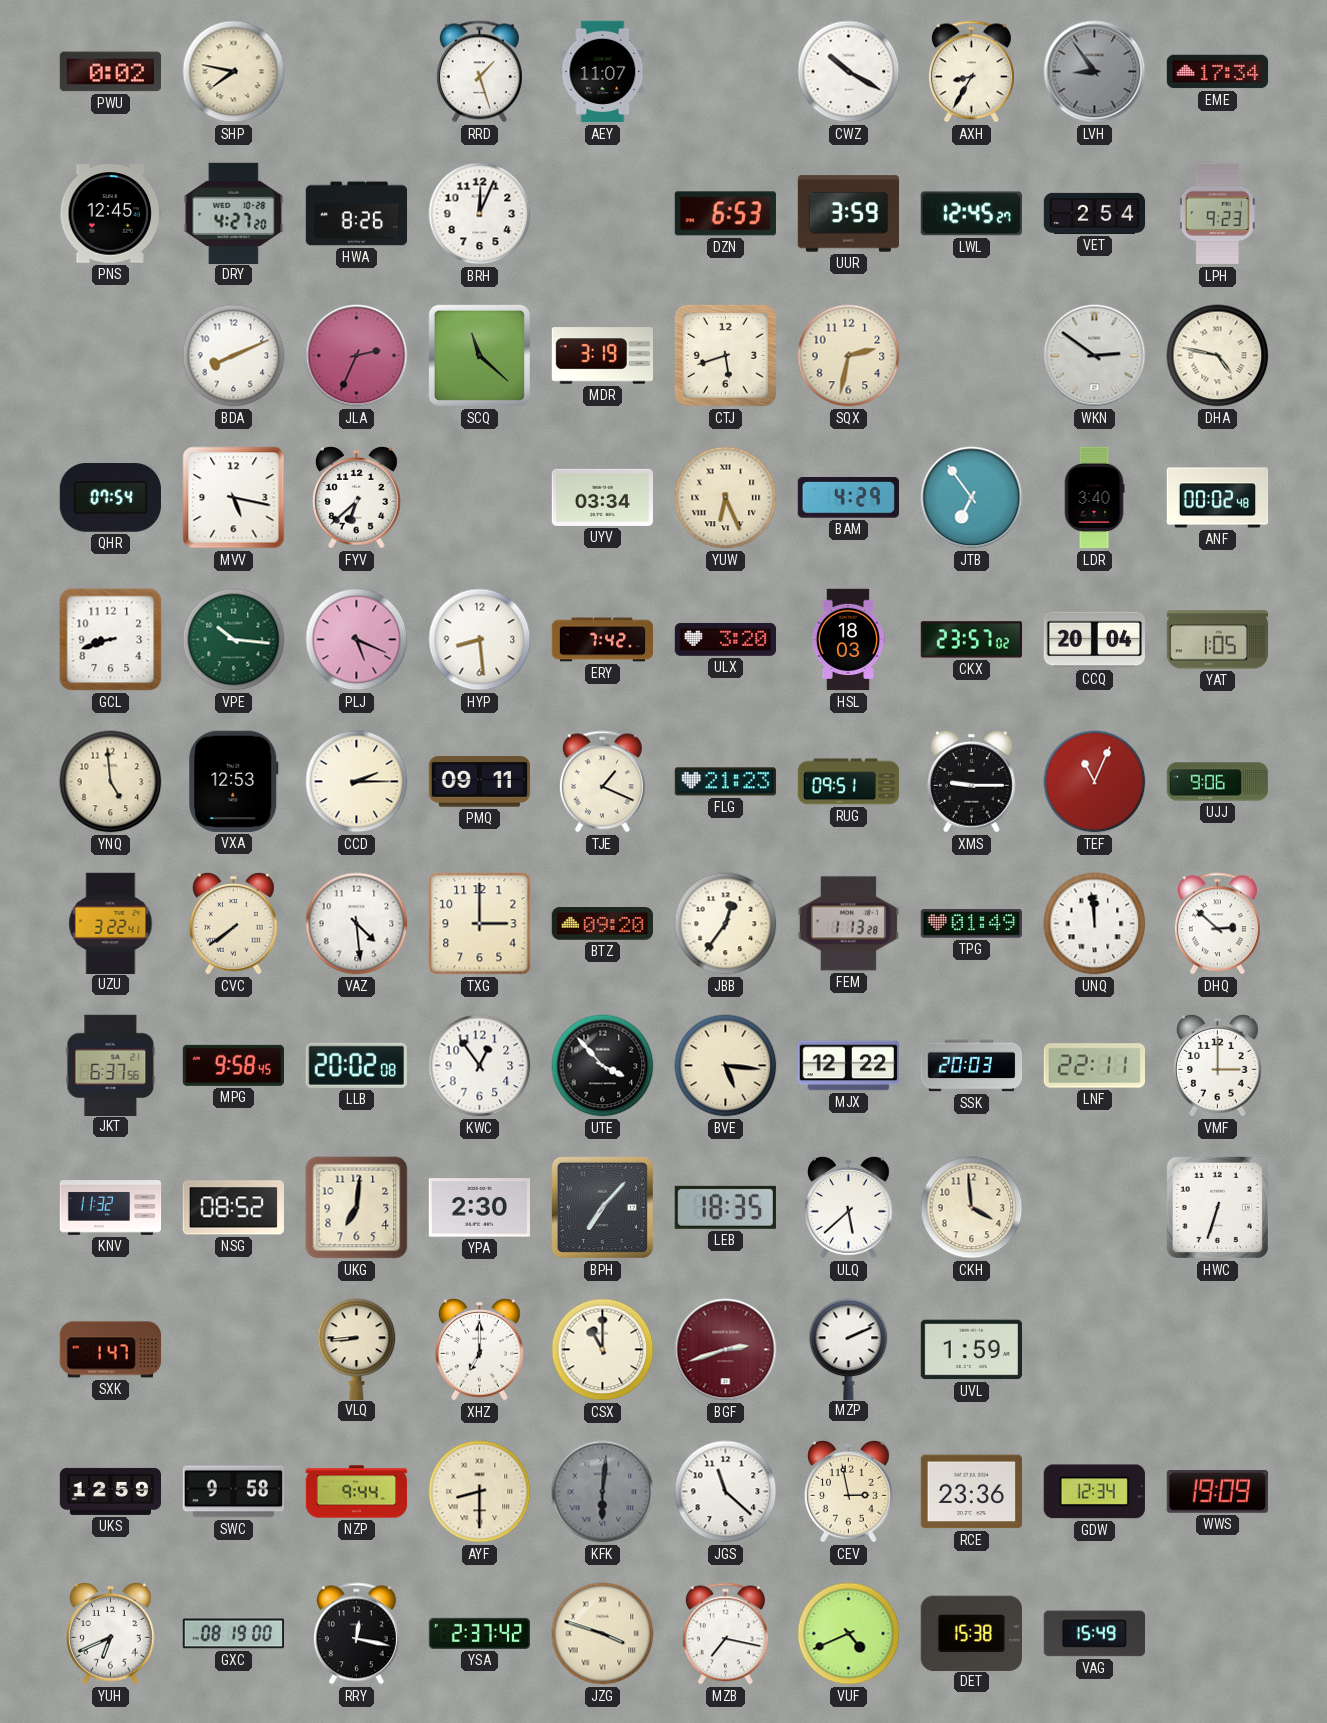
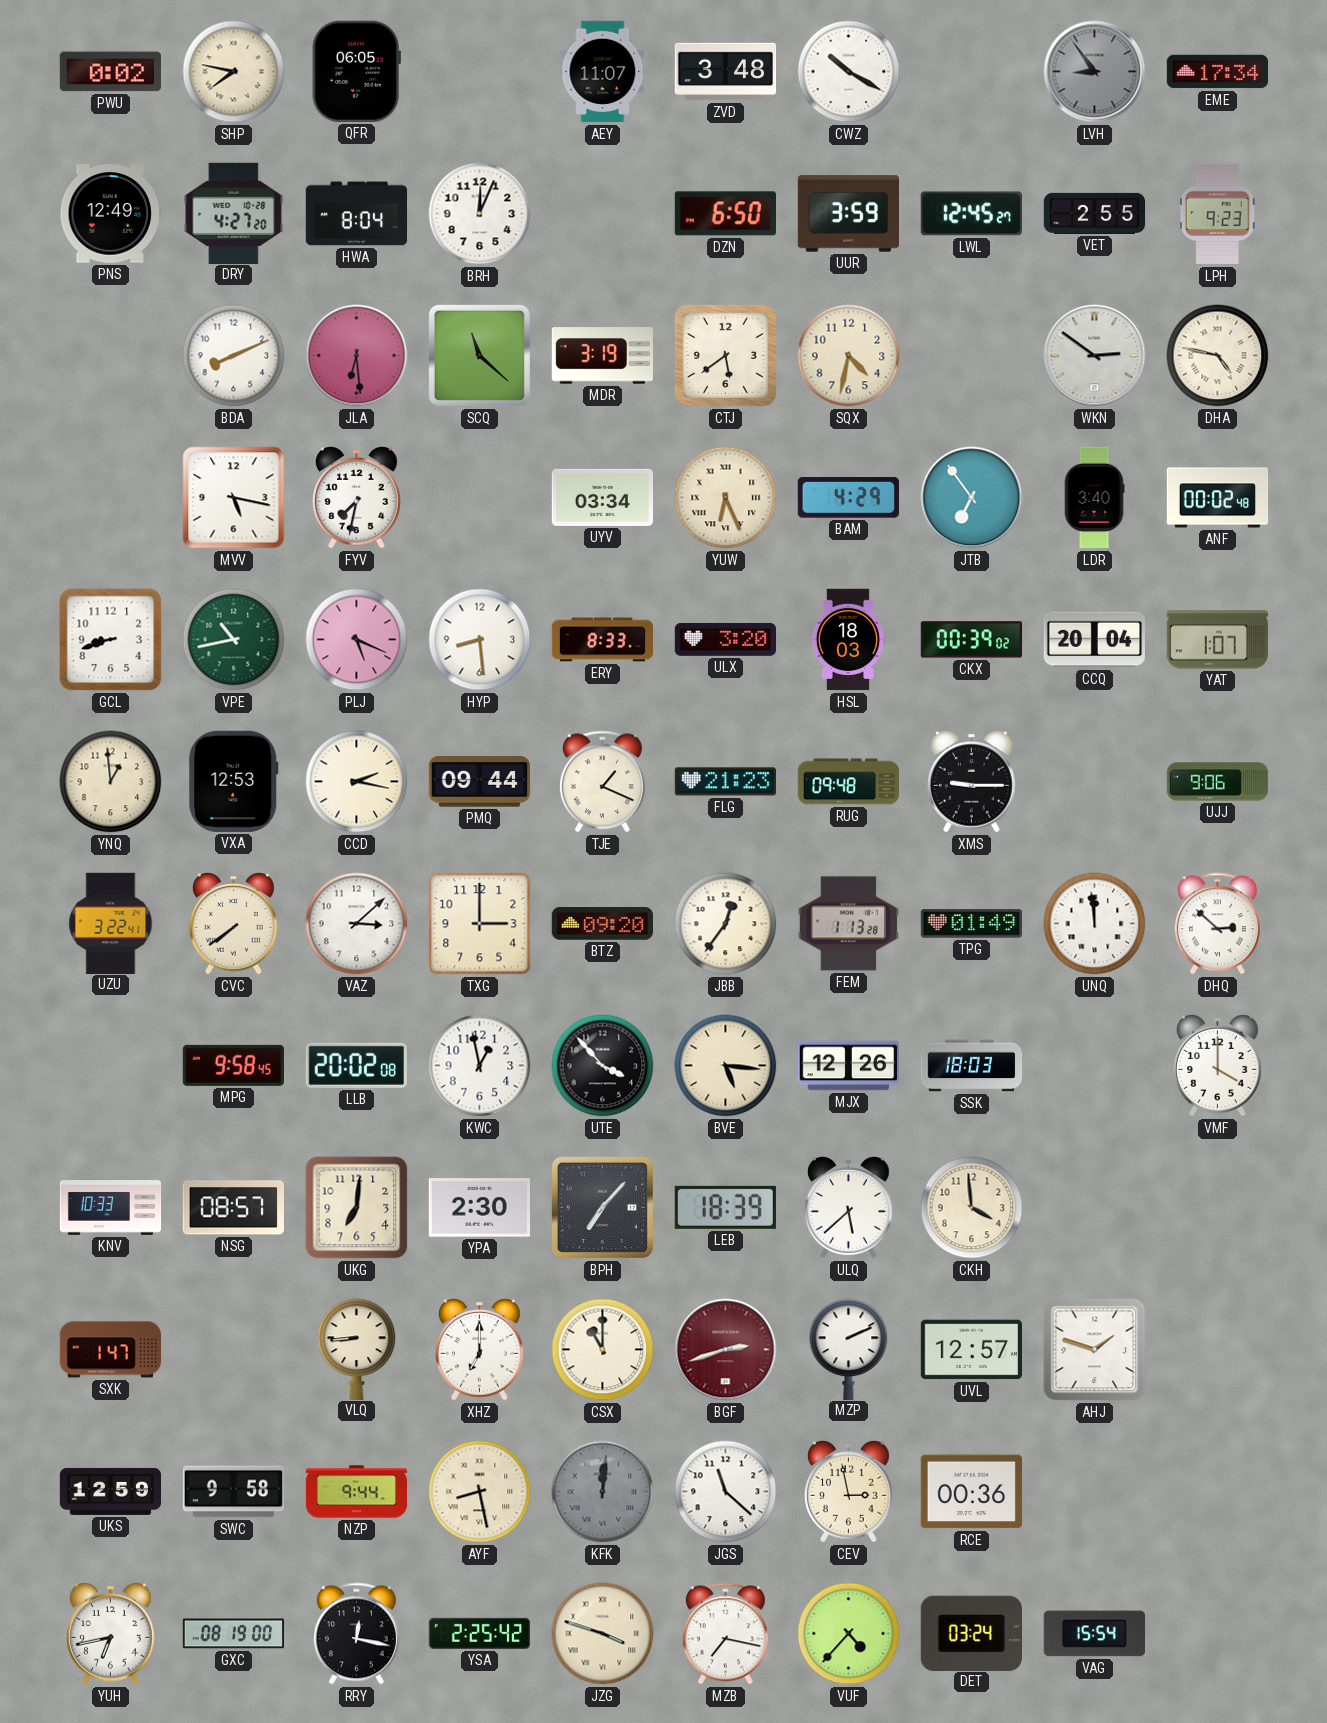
QFR: none -> 06:05
RRD: 1:27 -> none
ZVD: none -> 3:48
AXH: 8:35 -> none
PNS: 12:45 -> 12:49
HWA: 8:26 -> 8:04
DZN: 6:53 -> 6:50
VET: 2:54 -> 2:55
JLA: 2:34 -> 6:29
CTJ: 5:42 -> 5:39
SQX: 2:32 -> 4:32
QHR: 07:54 -> none
FYV: 6:38 -> 7:32
VPE: 10:16 -> 10:43
ERY: 7:42 -> 8:33
CKX: 23:57 -> 00:39
YAT: 1:05 -> 1:07
YNQ: 4:59 -> 12:59
CCD: 2:15 -> 2:17
PMQ: 09:11 -> 09:44
RUG: 09:51 -> 09:48
TEF: 11:04 -> none
VAZ: 4:29 -> 3:08
JKT: 6:37 -> none
KWC: 12:54 -> 12:58
MJX: 12:22 -> 12:26
SSK: 20:03 -> 18:03
LNF: 22:11 -> none
VMF: 3:00 -> 4:00
KNV: 11:32 -> 10:33
NSG: 08:52 -> 08:57
LEB: 18:35 -> 18:39
HWC: 6:33 -> none
UVL: 1:59 -> 12:57
AHJ: none -> 1:48
AYF: 8:30 -> 8:28
KFK: 6:01 -> 12:01
RCE: 23:36 -> 00:36
GDW: 12:34 -> none
WWS: 19:09 -> none
YUH: 6:41 -> 6:43
YSA: 2:37 -> 2:25
VUF: 4:41 -> 4:37
DET: 15:38 -> 03:24
VAG: 15:49 -> 15:54
